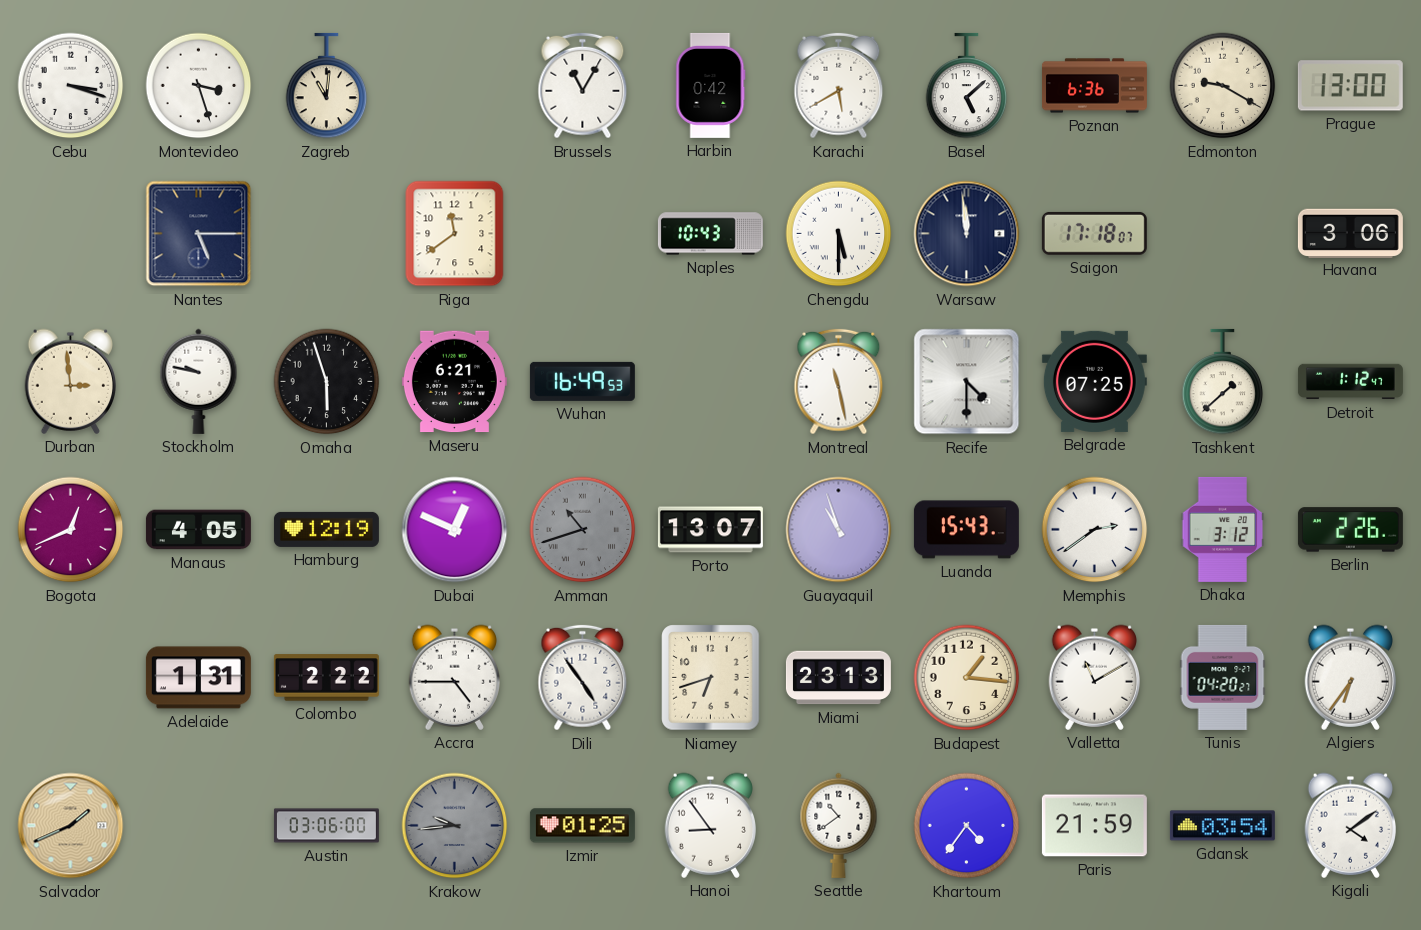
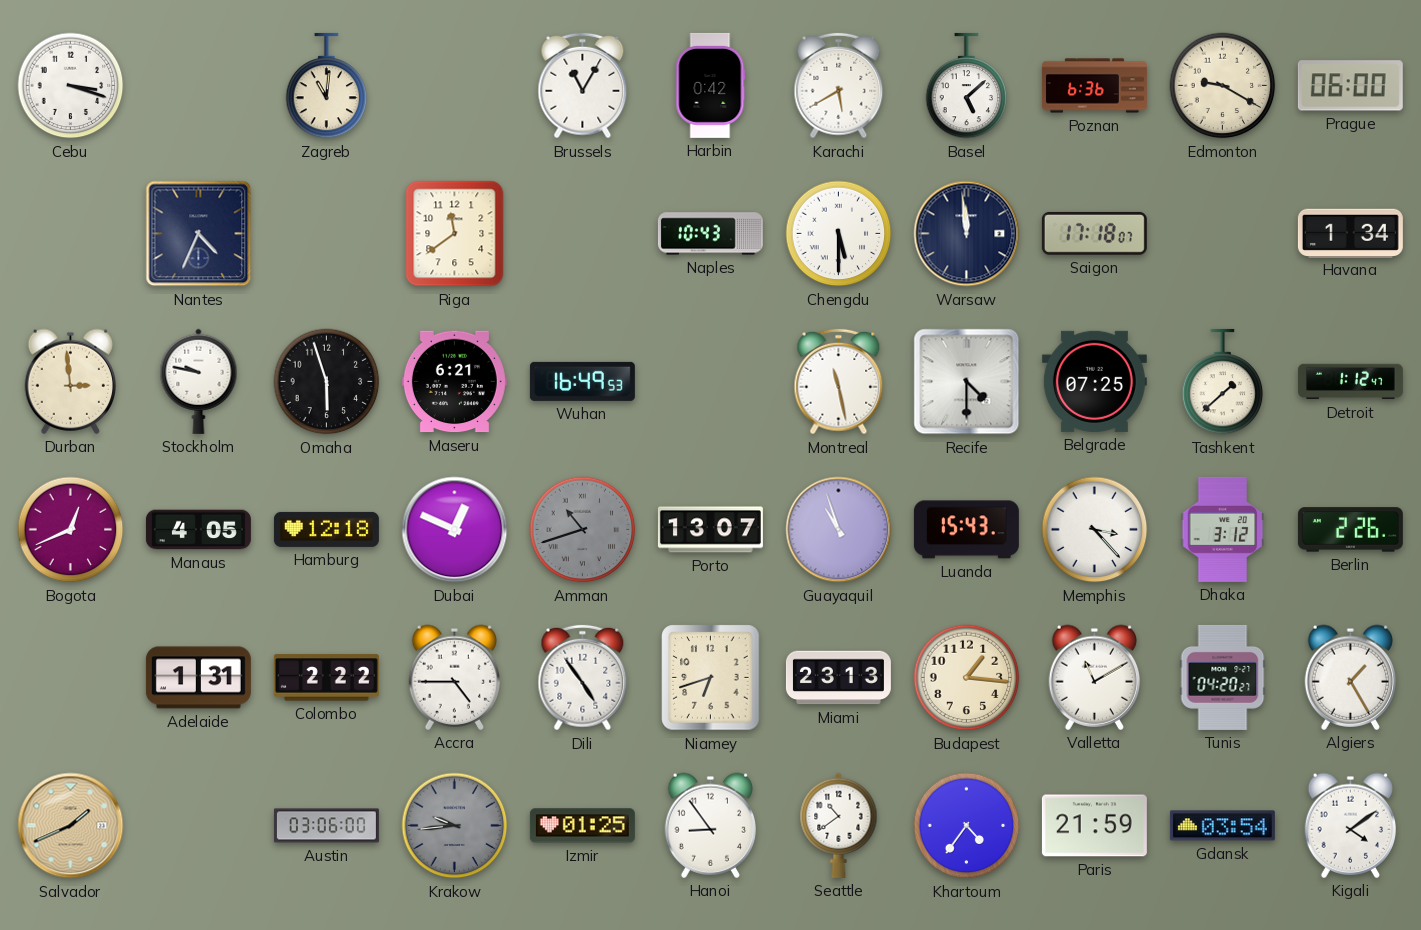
Montevideo: 3:27 -> none
Prague: 13:00 -> 06:00
Nantes: 5:15 -> 4:34
Havana: 3:06 -> 1:34
Hamburg: 12:19 -> 12:18
Memphis: 2:39 -> 3:23
Algiers: 6:36 -> 1:25
